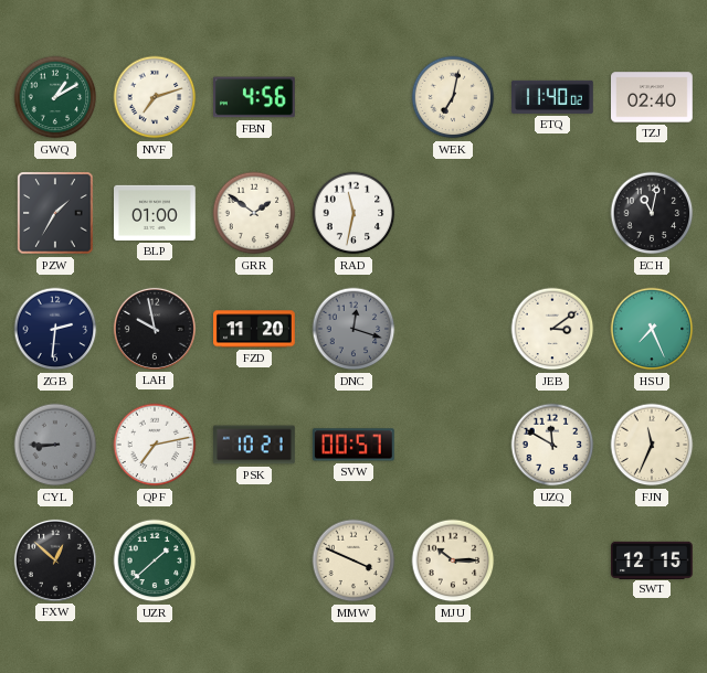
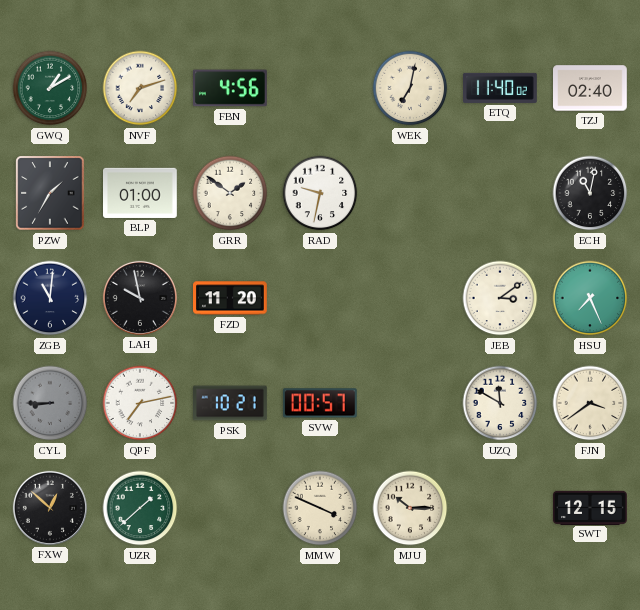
RAD: 11:32 -> 9:32
ZGB: 2:31 -> 11:01
DNC: 12:18 -> none
FJN: 11:34 -> 3:39
